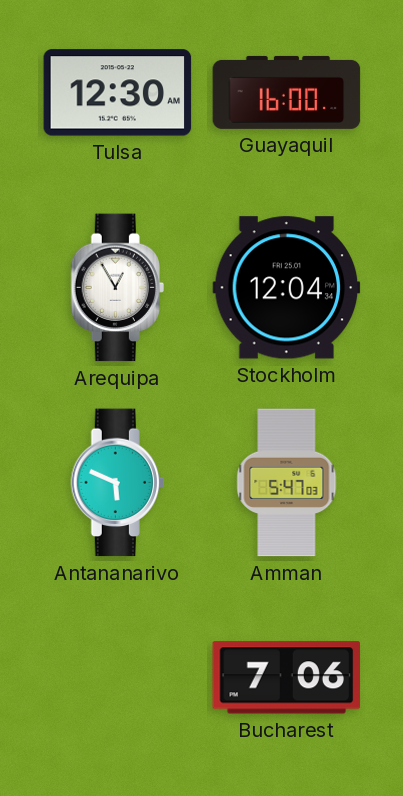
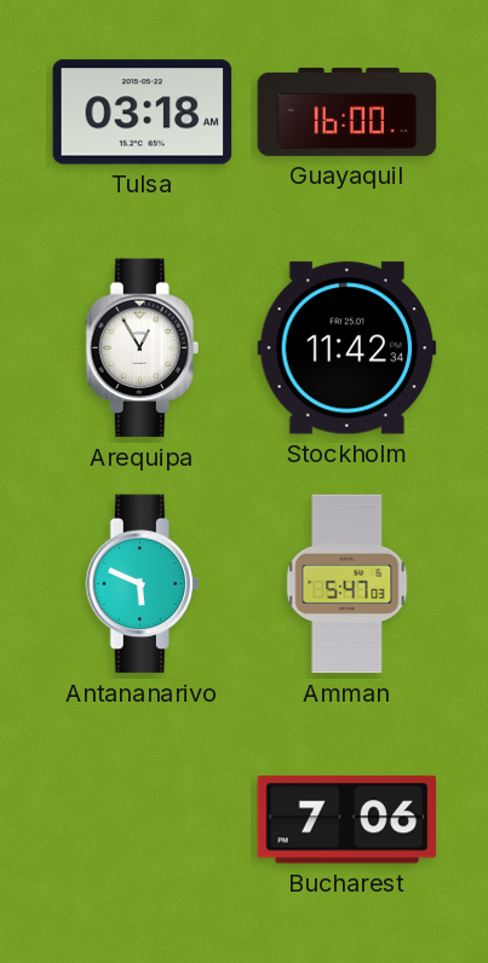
Tulsa: 12:30 -> 03:18
Stockholm: 12:04 -> 11:42
